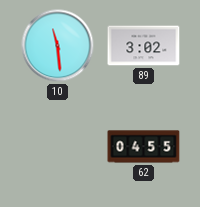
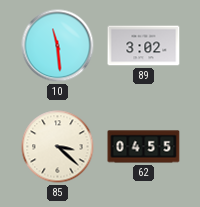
85: none -> 3:22
